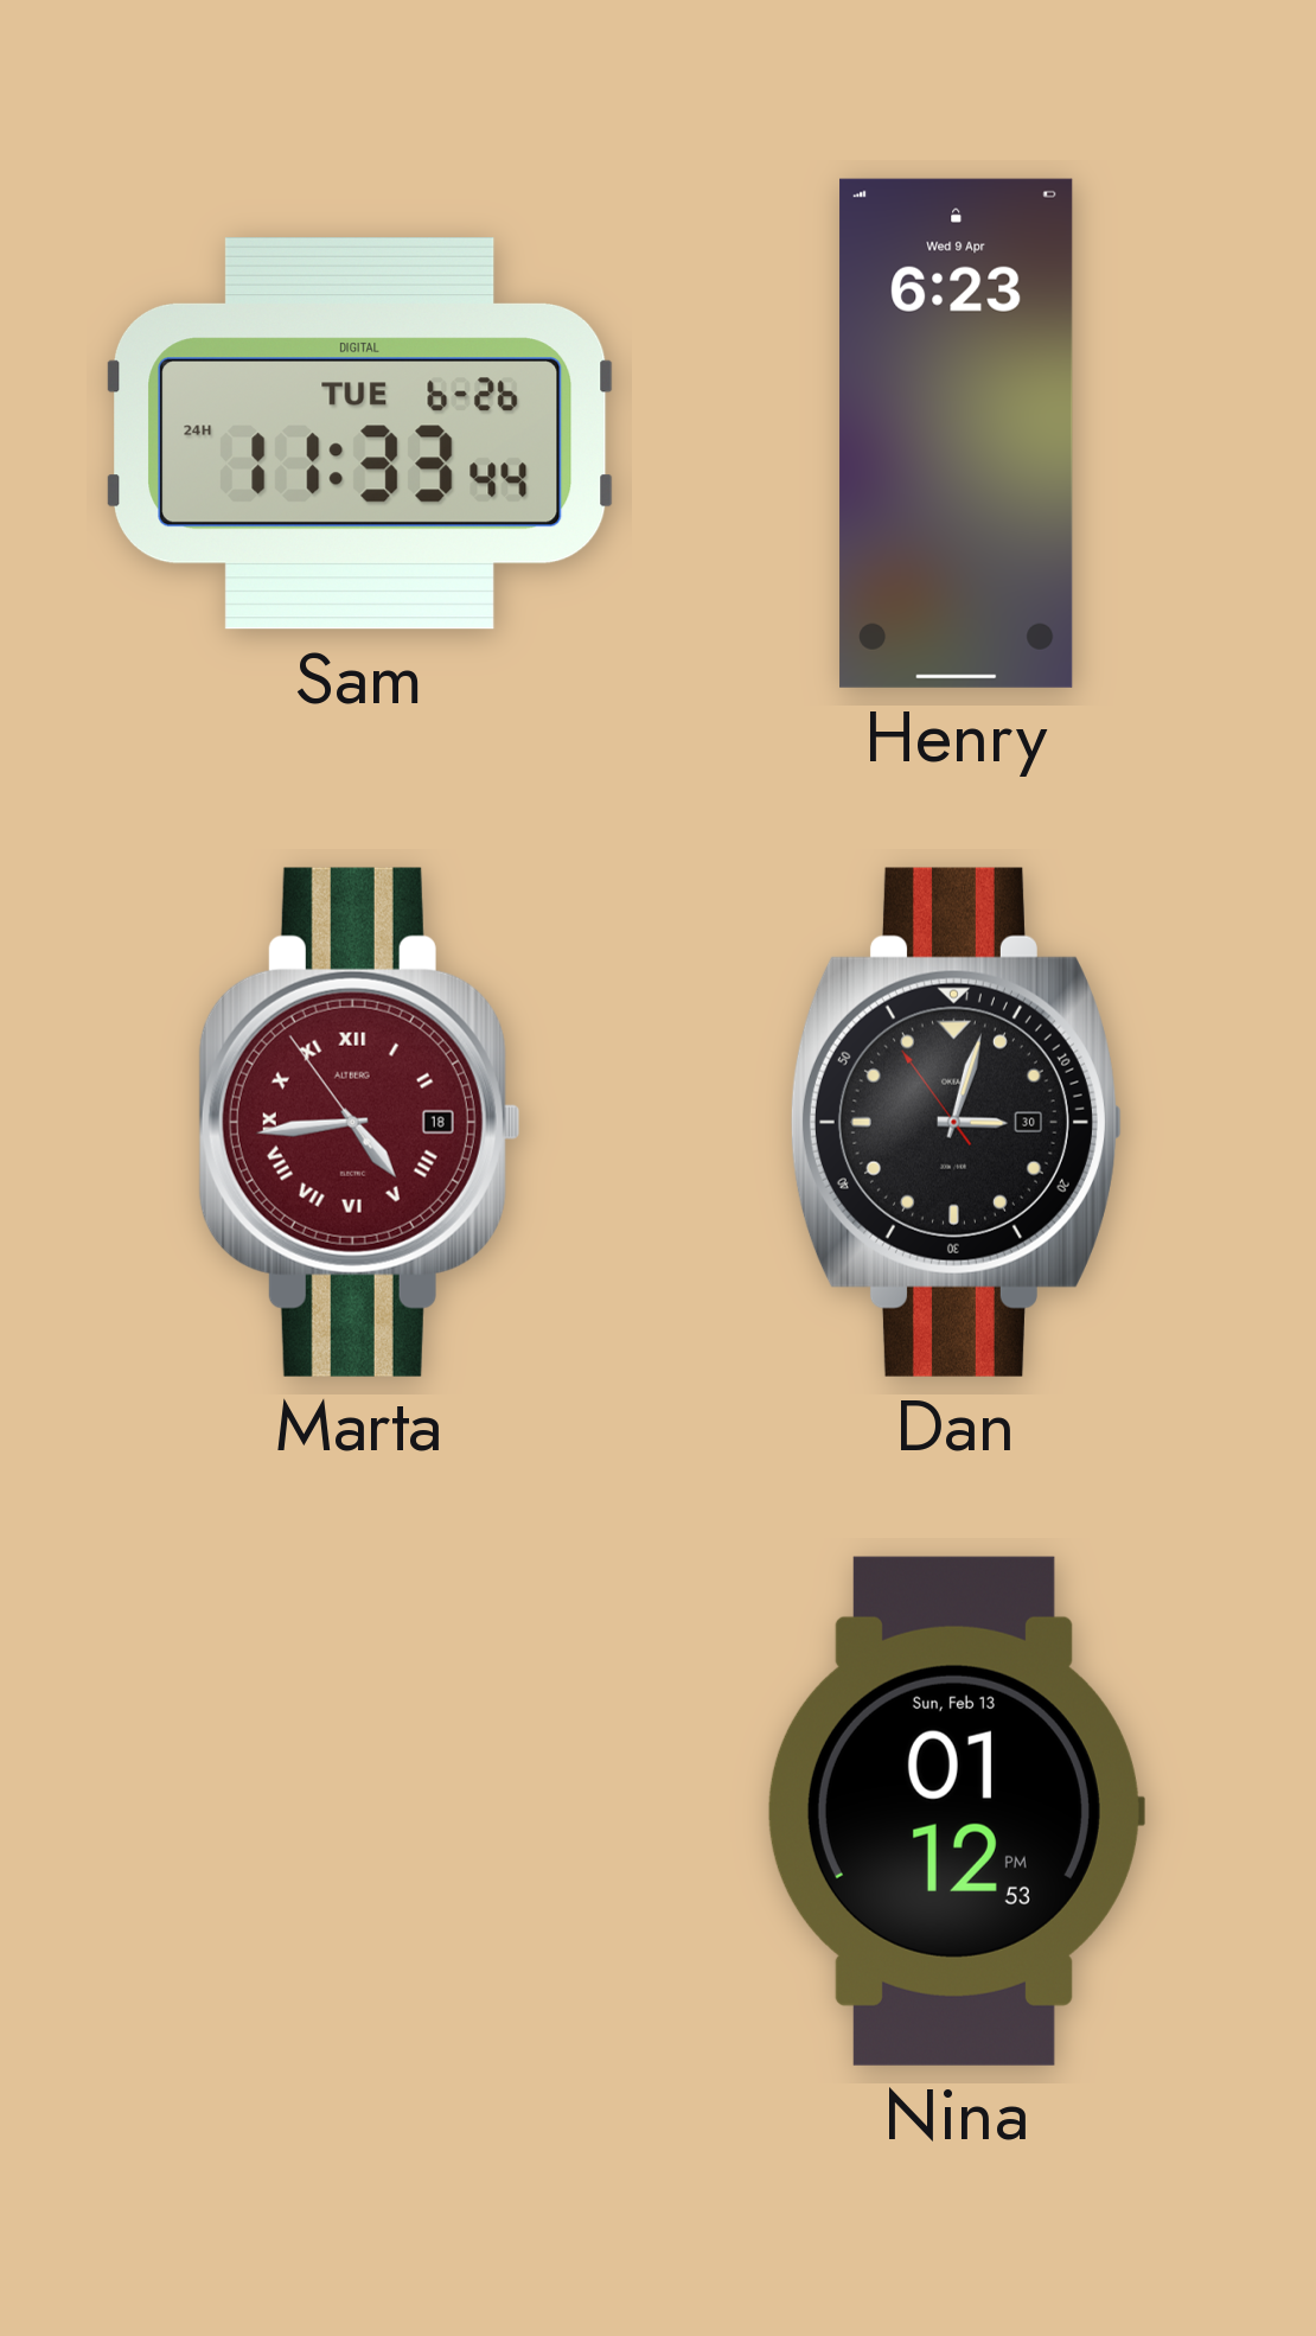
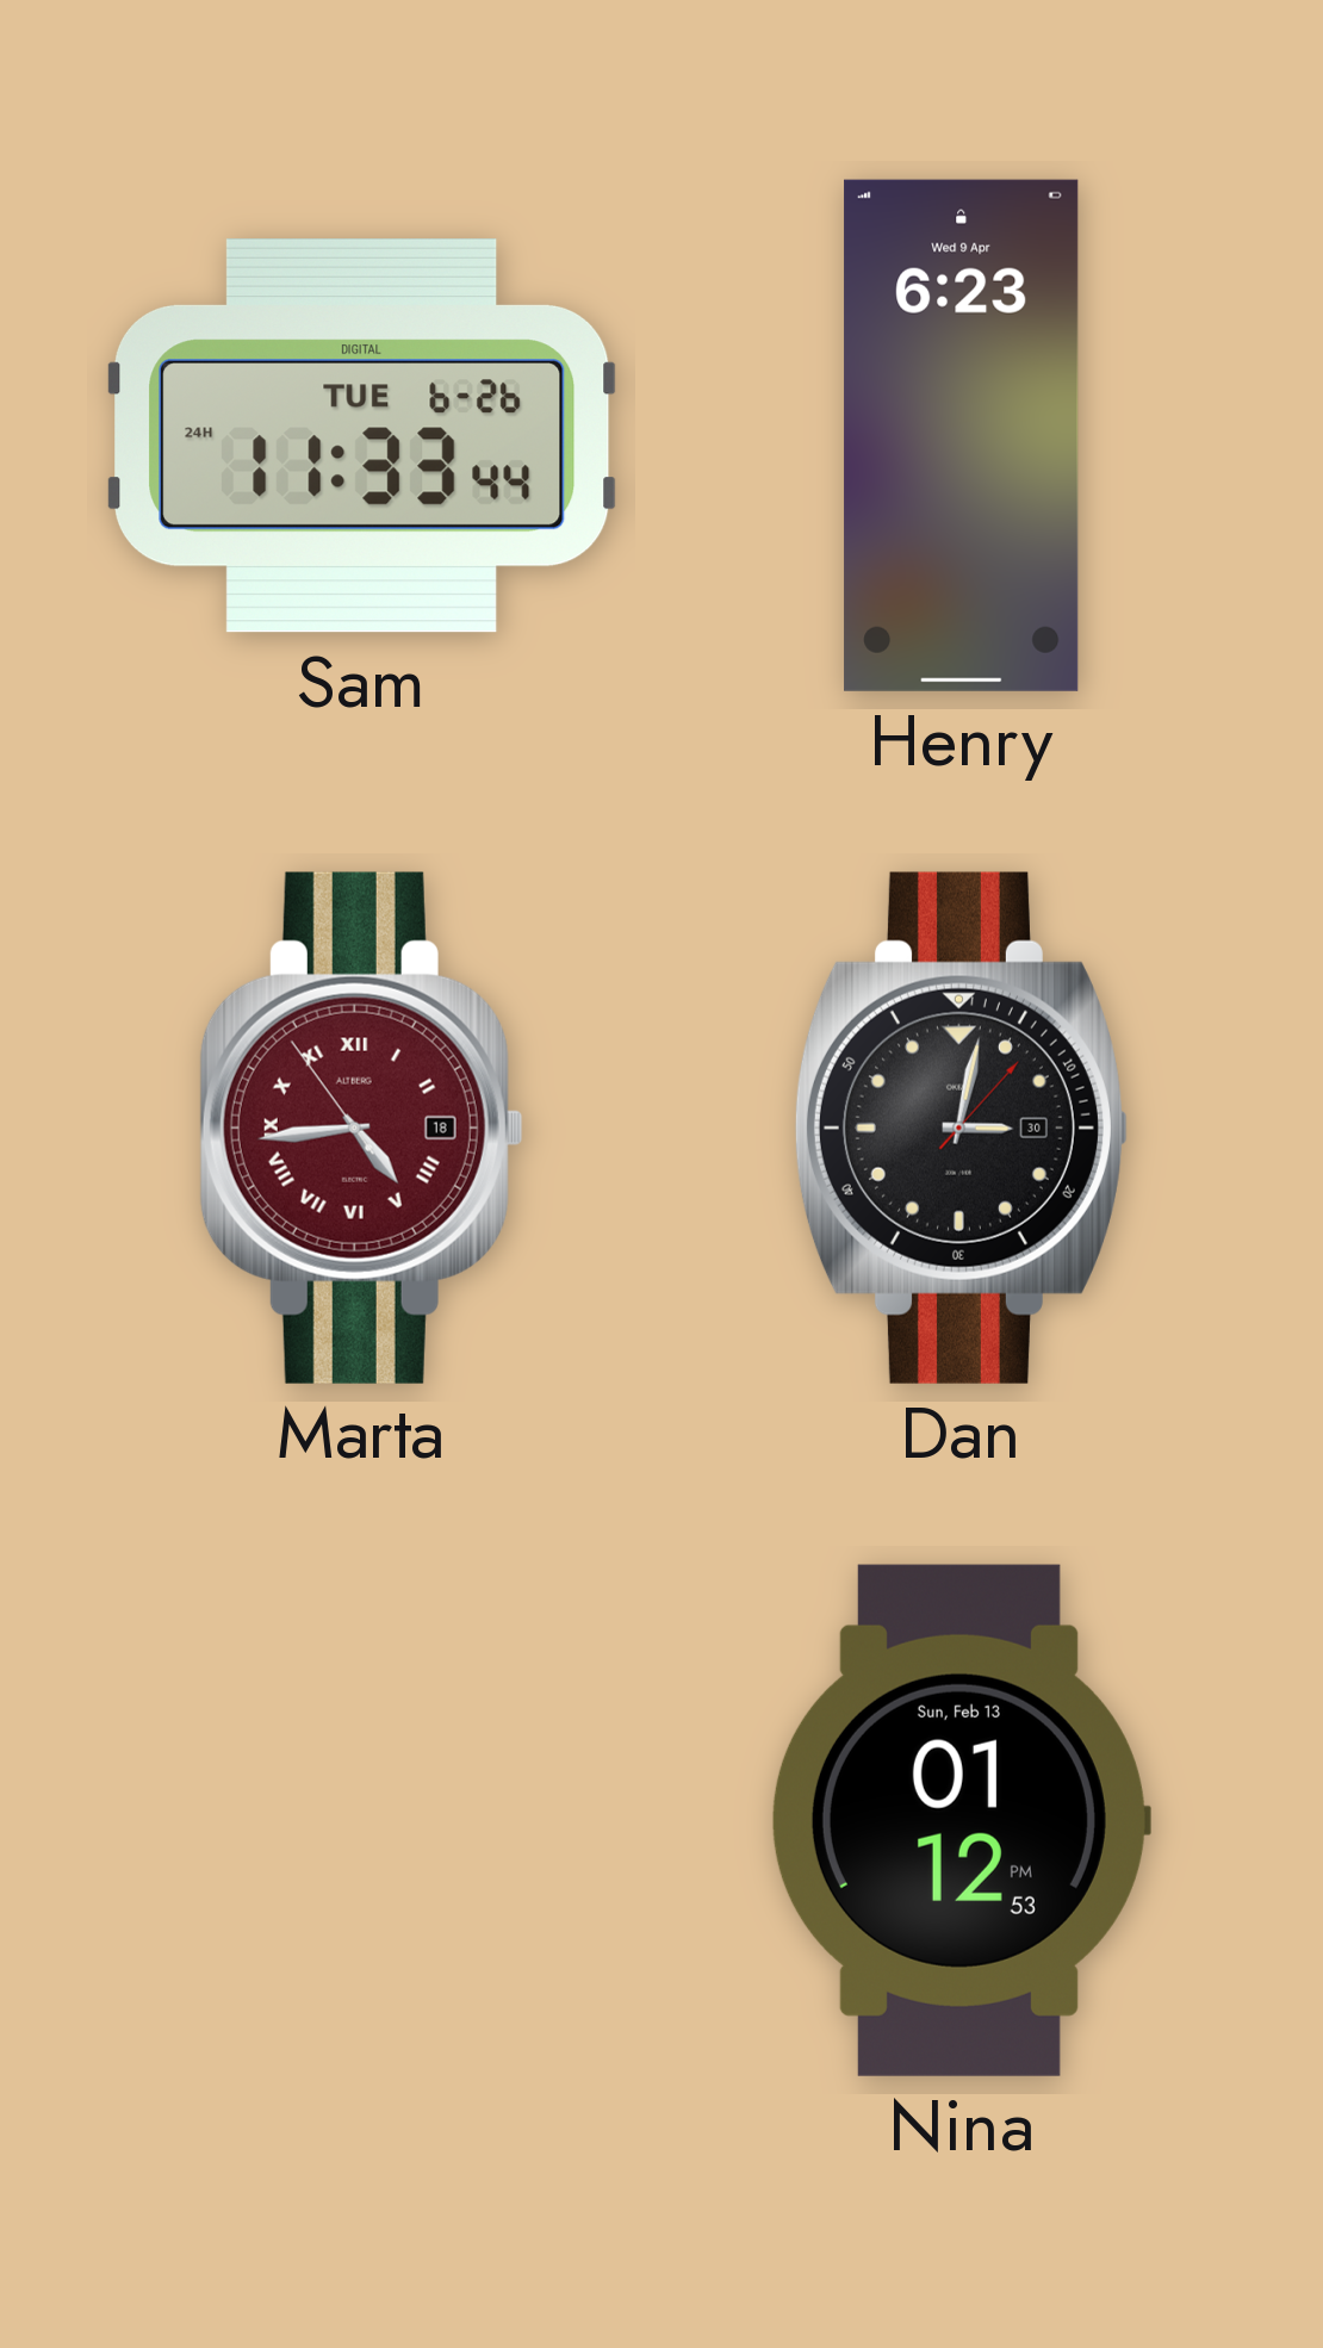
Dan: 3:02:54 -> 3:02:07
